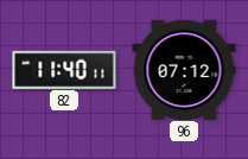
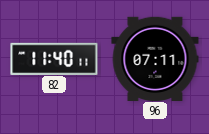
96: 07:12 -> 07:11
